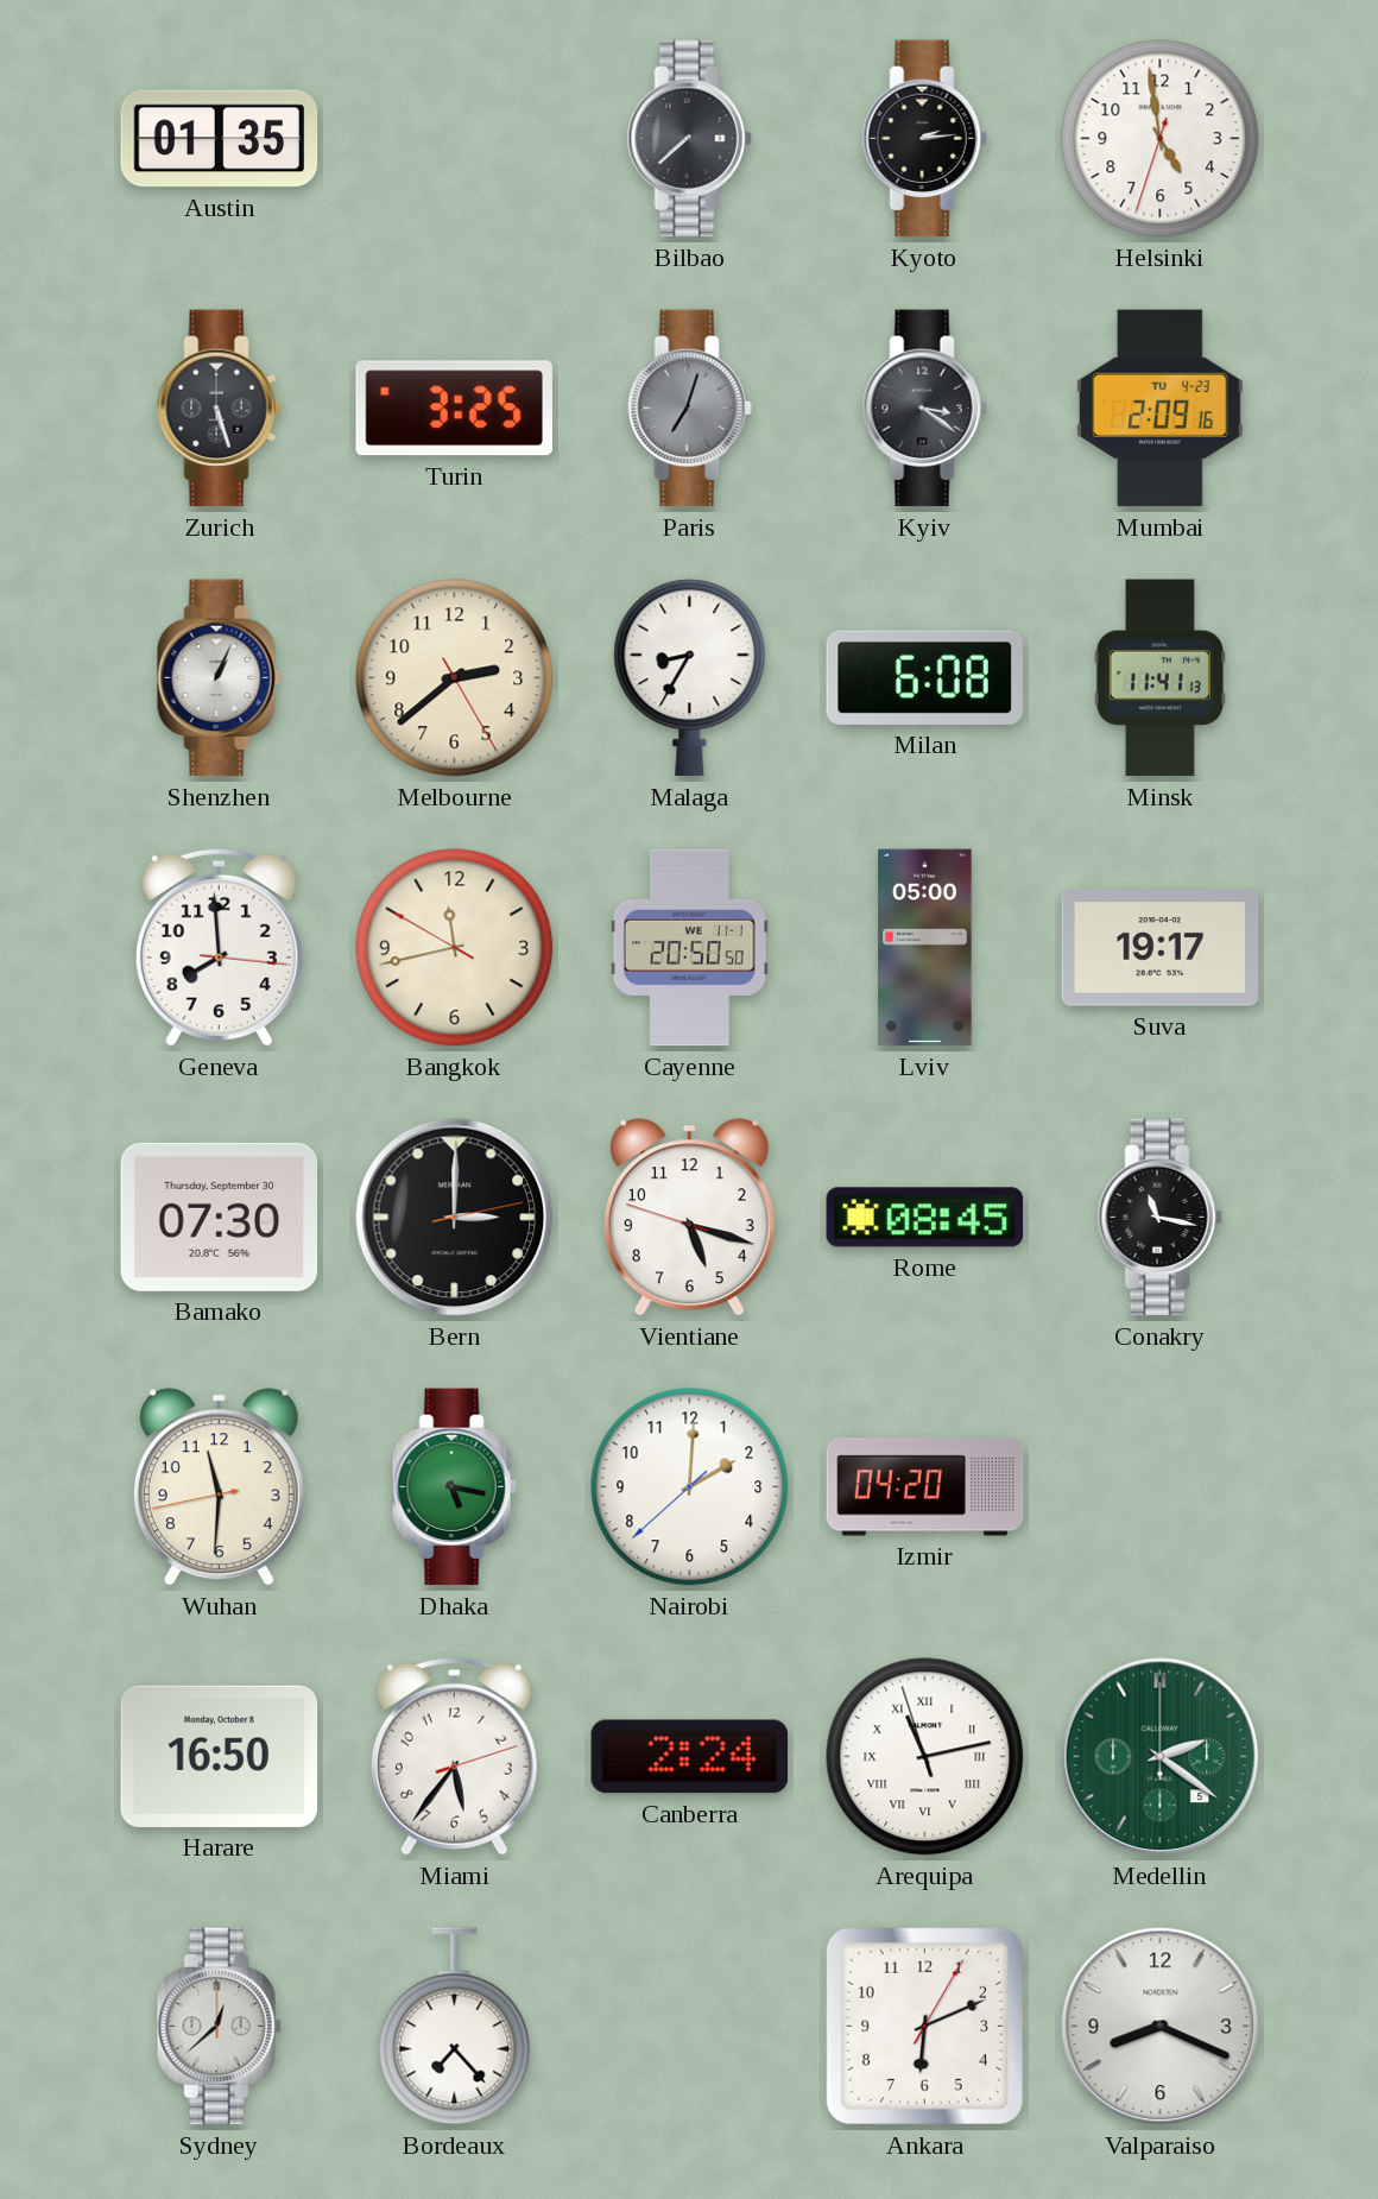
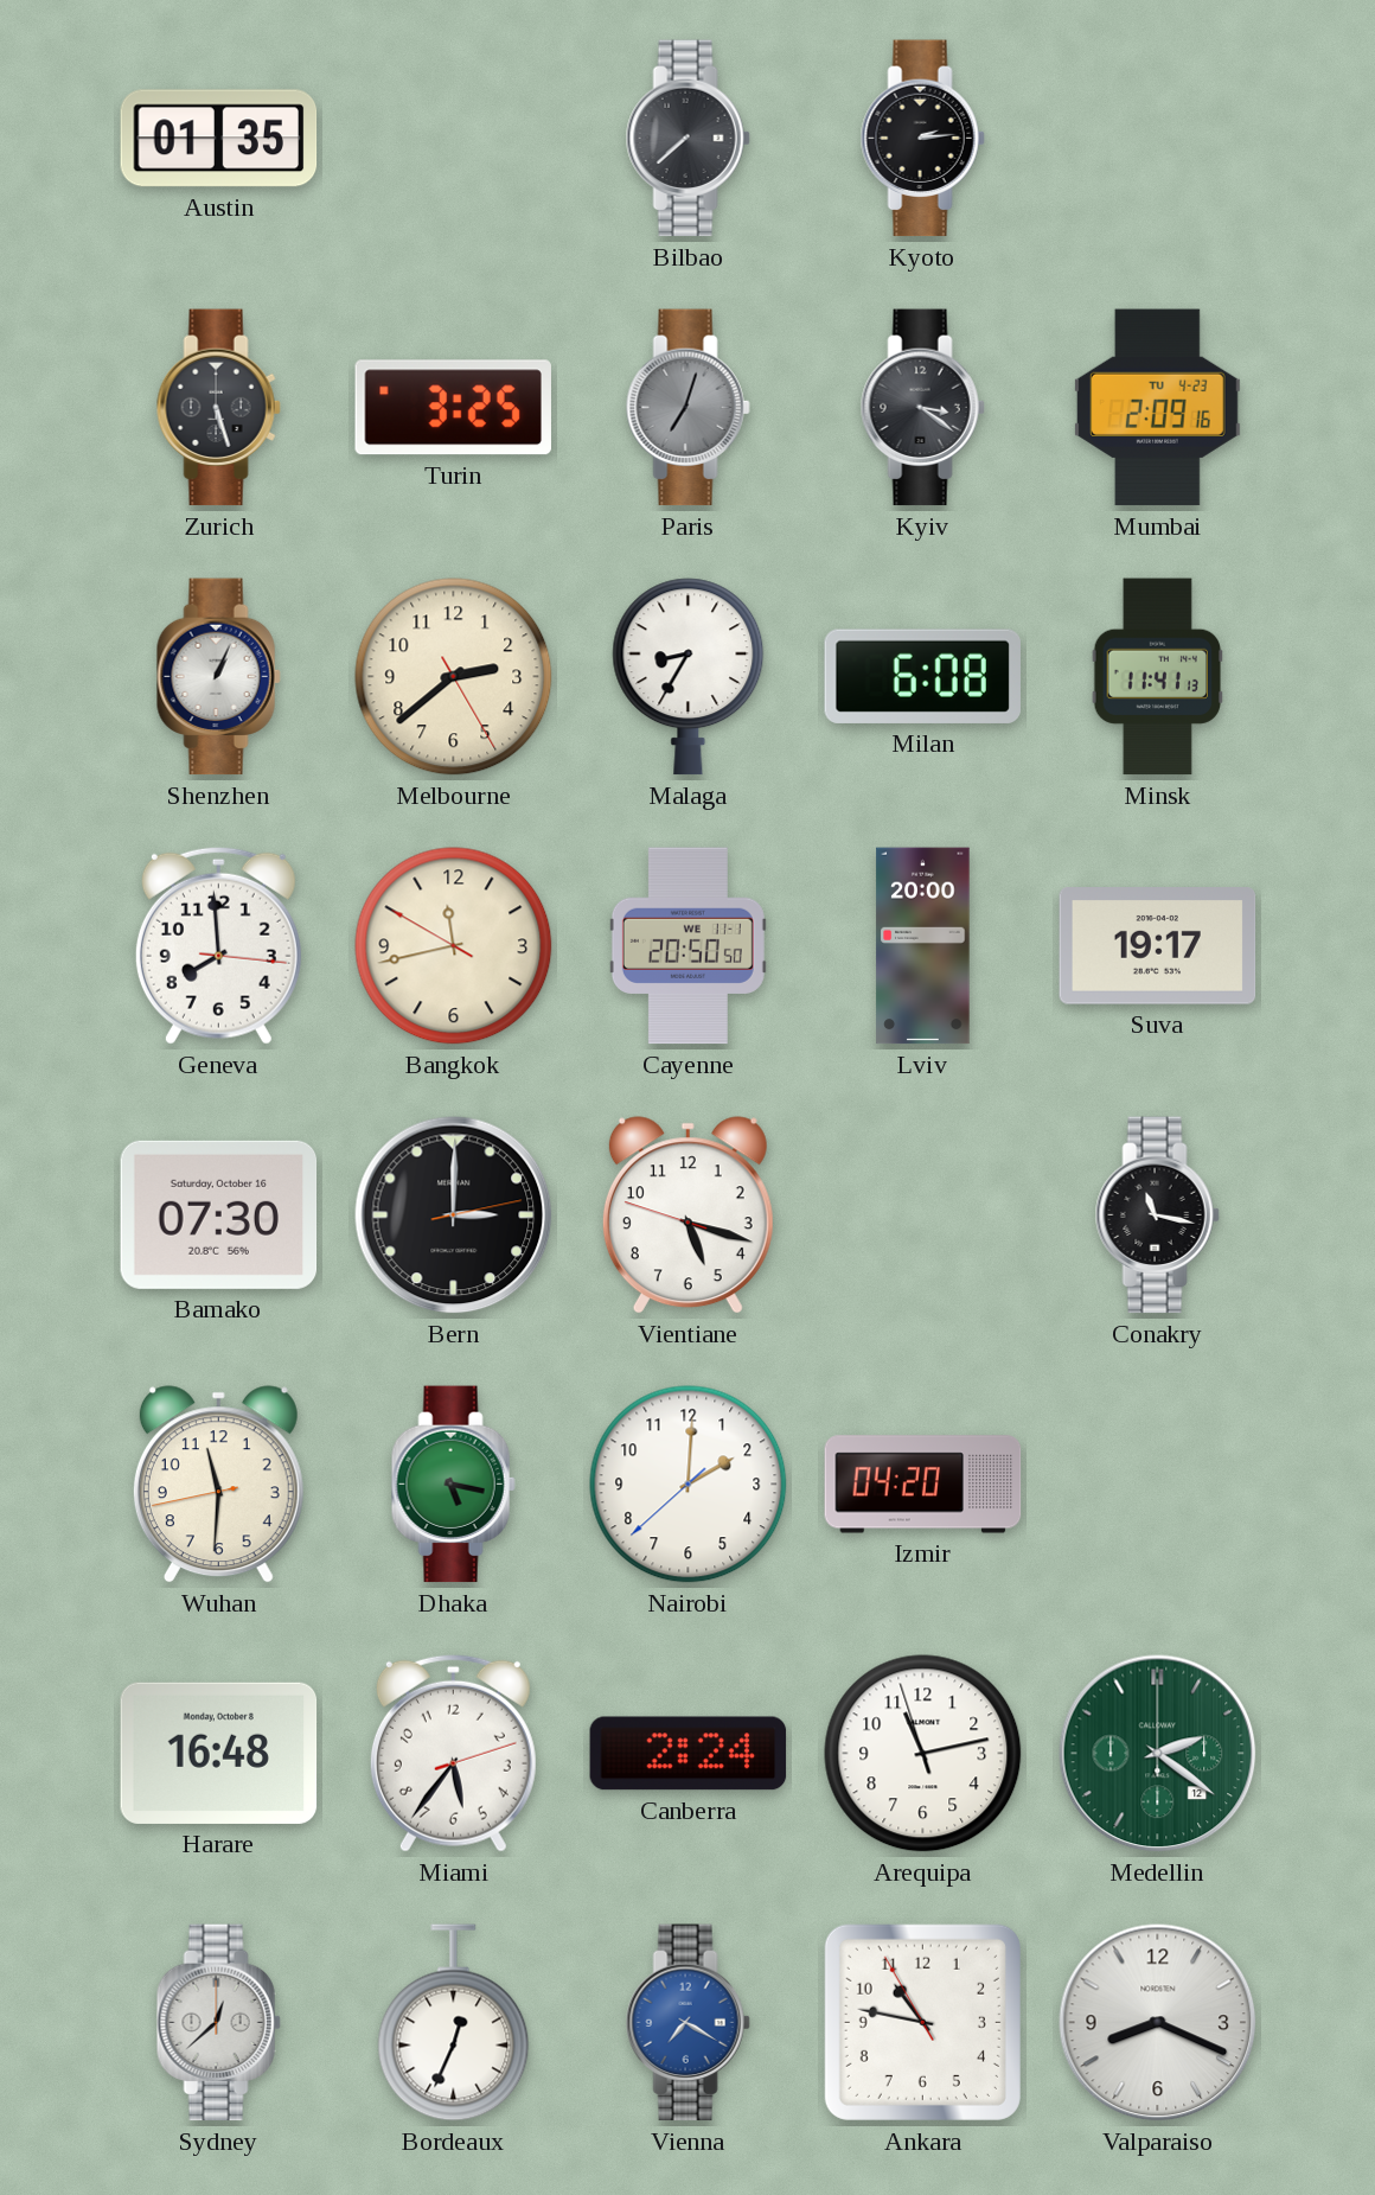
Helsinki: 4:58 -> none
Lviv: 05:00 -> 20:00
Bamako date: Thursday, September 30 -> Saturday, October 16
Rome: 08:45 -> none
Harare: 16:50 -> 16:48
Arequipa numerals: Roman -> Arabic
Medellin date: 5 -> 12
Bordeaux: 7:23 -> 12:34
Vienna: none -> 7:20
Ankara: 6:11 -> 10:46
